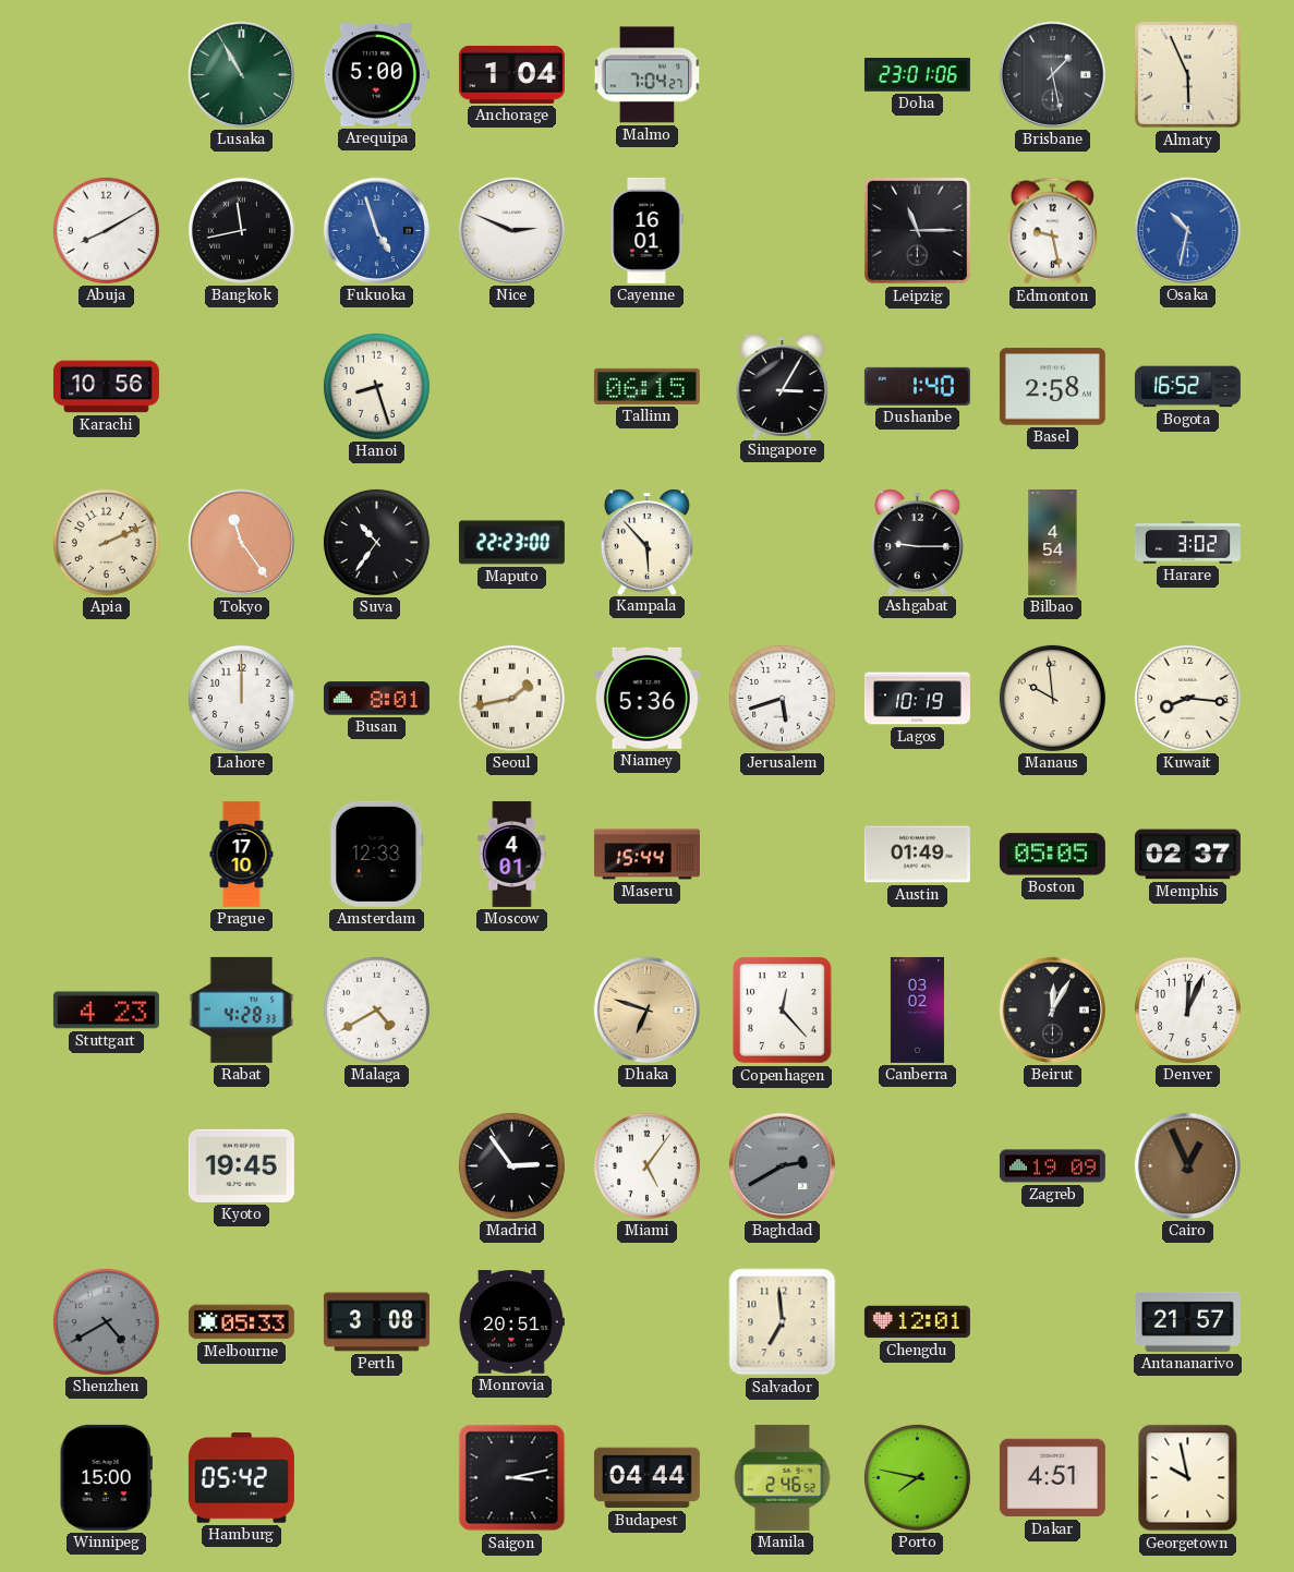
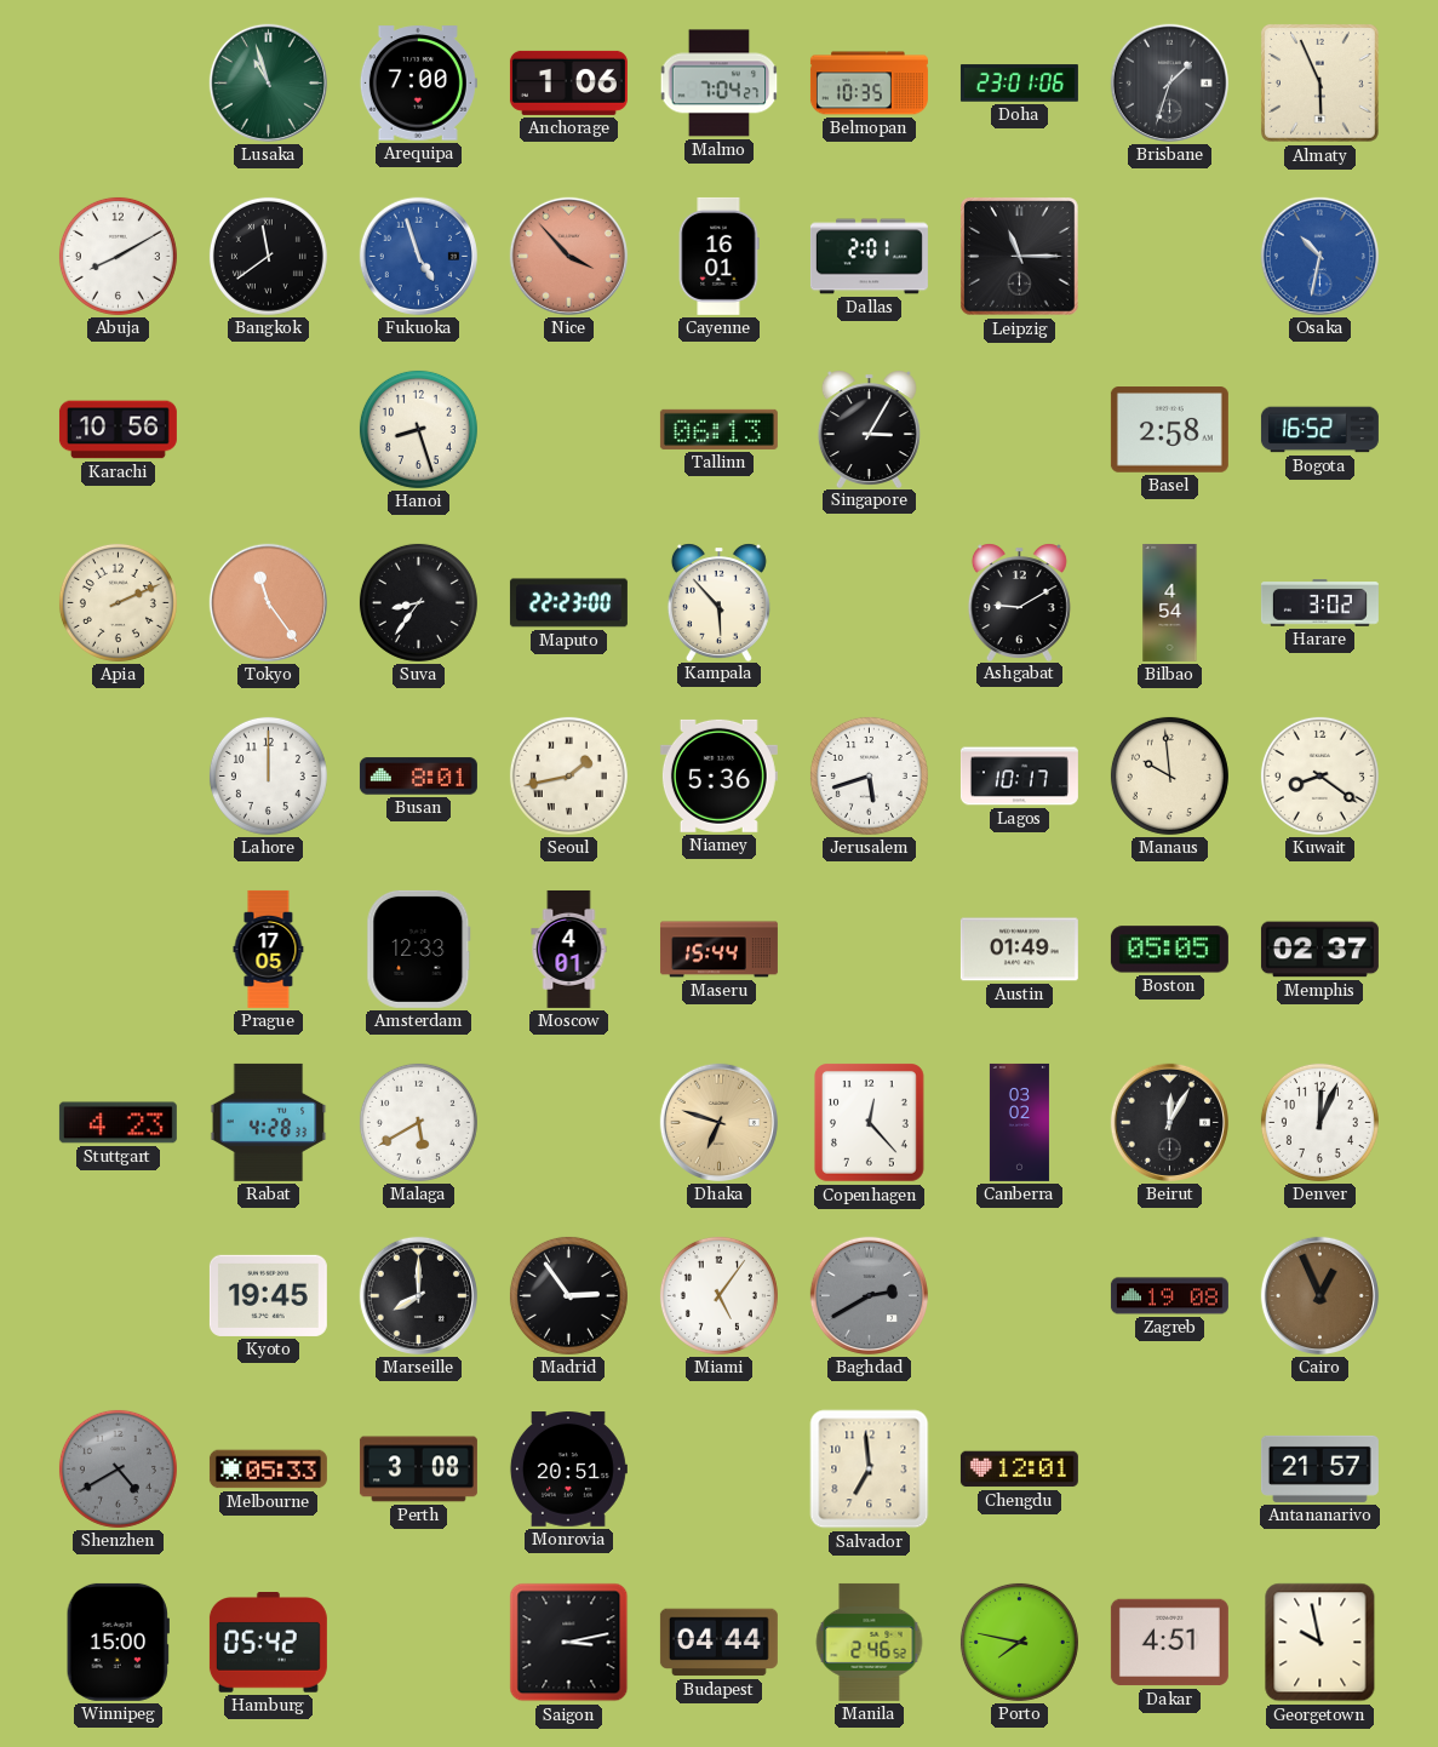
Lusaka: 10:55 -> 10:57
Arequipa: 5:00 -> 7:00
Anchorage: 1:04 -> 1:06
Belmopan: none -> 10:35
Brisbane: 1:28 -> 1:33
Bangkok: 11:43 -> 11:39
Nice: 2:49 -> 3:53
Nice dial: white -> salmon
Dallas: none -> 2:01
Edmonton: 9:28 -> none
Tallinn: 06:15 -> 06:13
Dushanbe: 1:40 -> none
Suva: 10:36 -> 8:36
Ashgabat: 9:15 -> 9:10
Lagos: 10:19 -> 10:17
Kuwait: 8:16 -> 8:21
Prague: 17:10 -> 17:05
Malaga: 4:40 -> 5:40
Marseille: none -> 8:00
Zagreb: 19:09 -> 19:08
